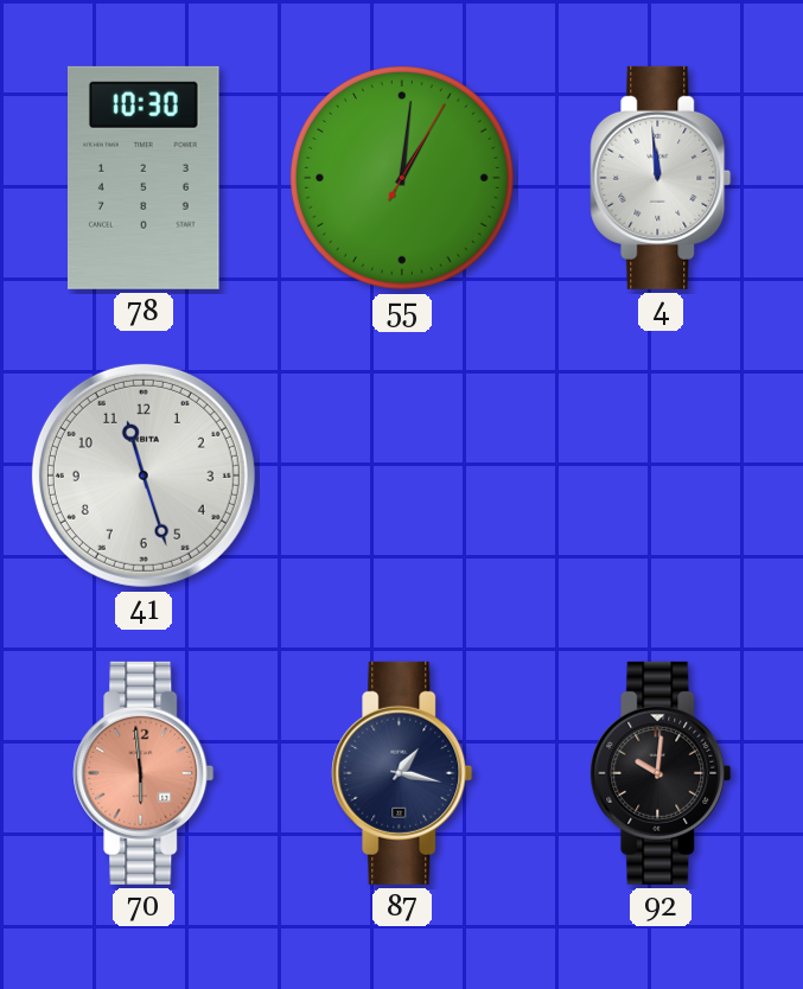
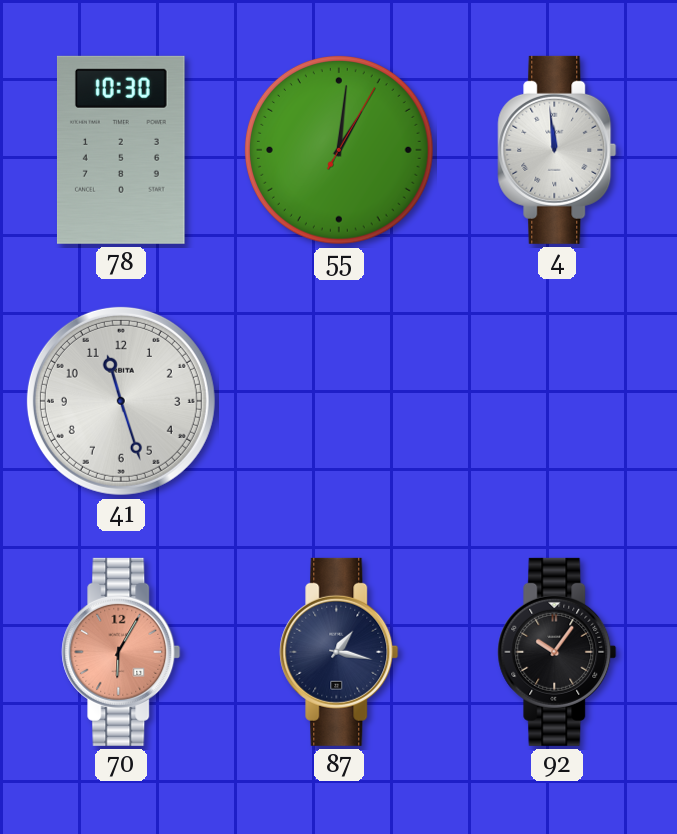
70: 5:59 -> 6:05
92: 10:01 -> 10:06
